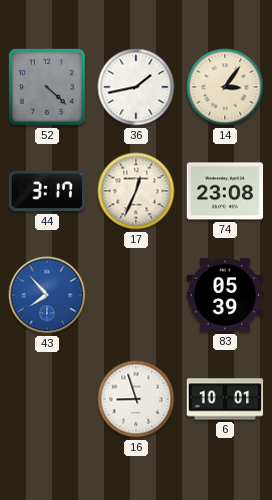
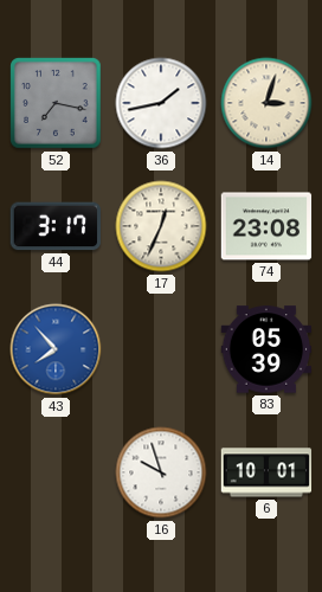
52: 4:22 -> 7:17
14: 3:06 -> 3:03
16: 8:57 -> 9:57
